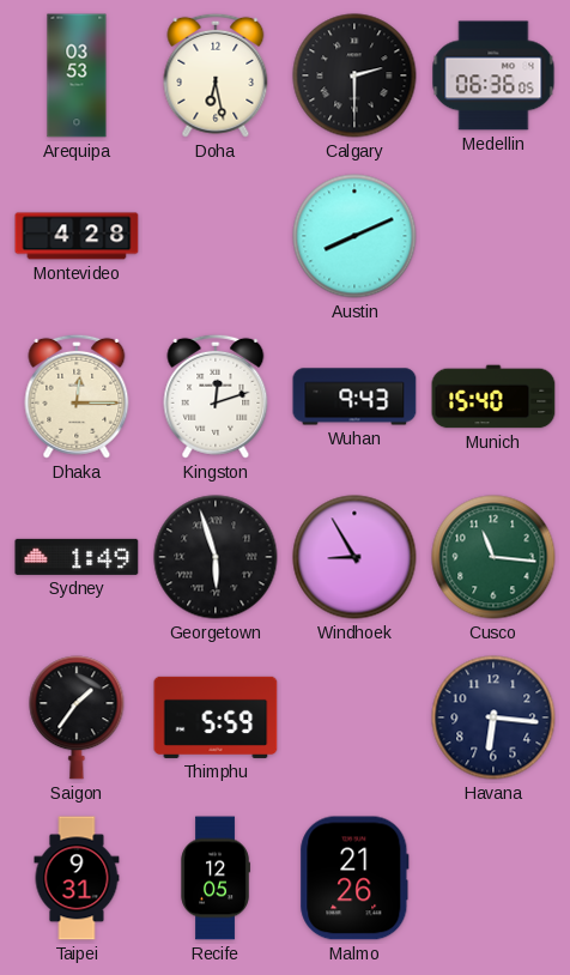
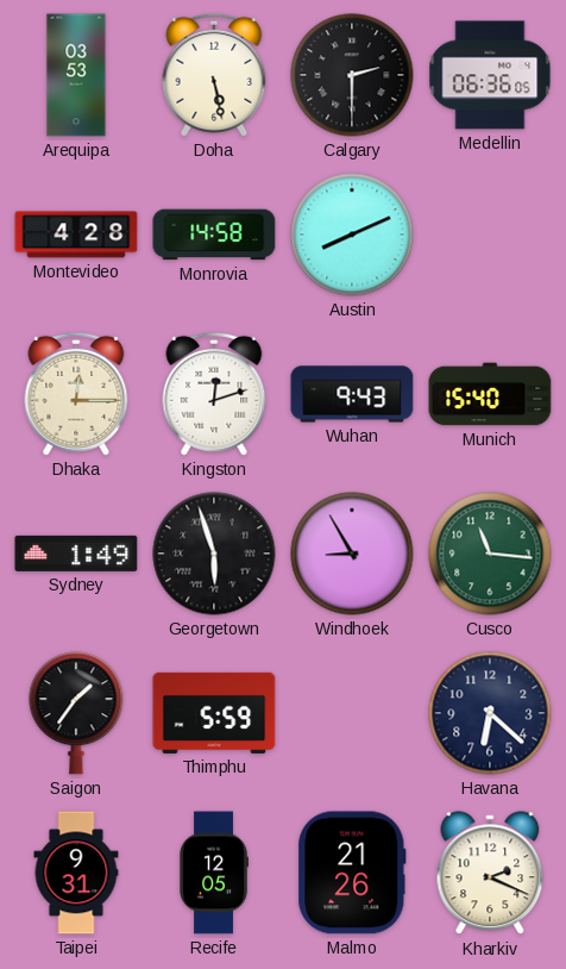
Doha: 6:28 -> 5:28
Monrovia: none -> 14:58
Havana: 6:16 -> 6:22
Kharkiv: none -> 2:19
